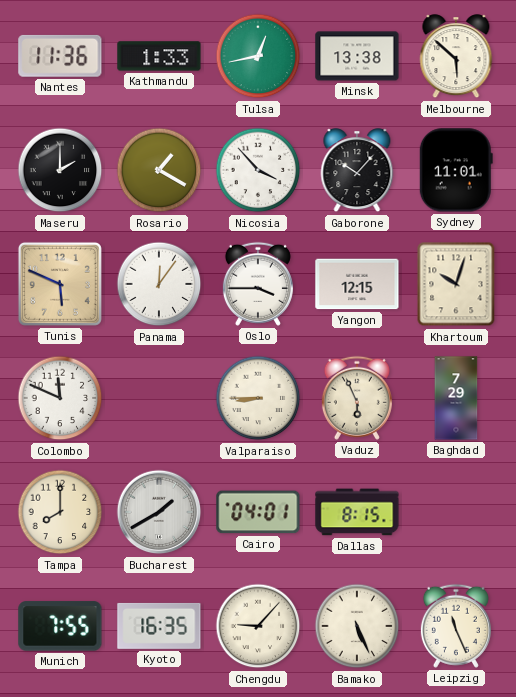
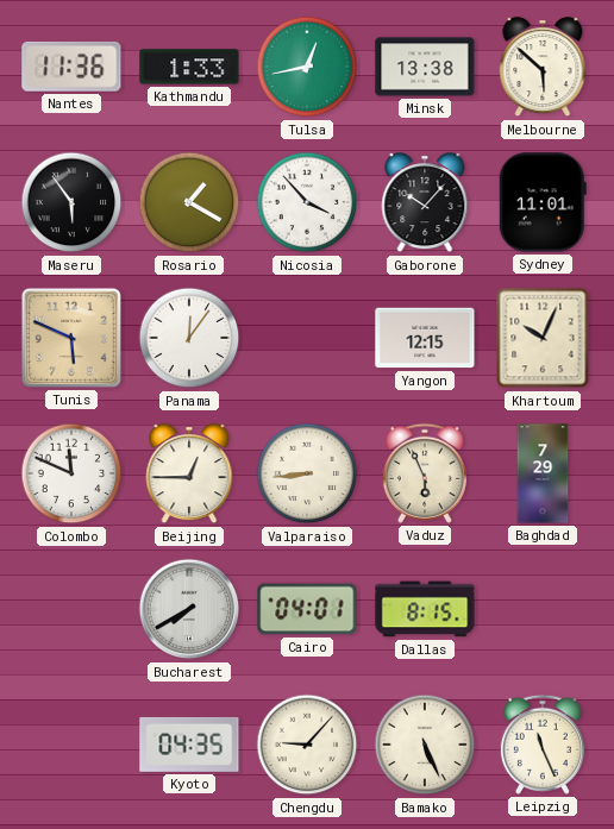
Maseru: 2:00 -> 5:54
Oslo: 3:45 -> none
Khartoum: 10:03 -> 10:04
Beijing: none -> 12:45
Valparaiso: 8:45 -> 8:44
Tampa: 8:00 -> none
Bucharest: 1:40 -> 7:40
Munich: 7:55 -> none
Kyoto: 16:35 -> 04:35
